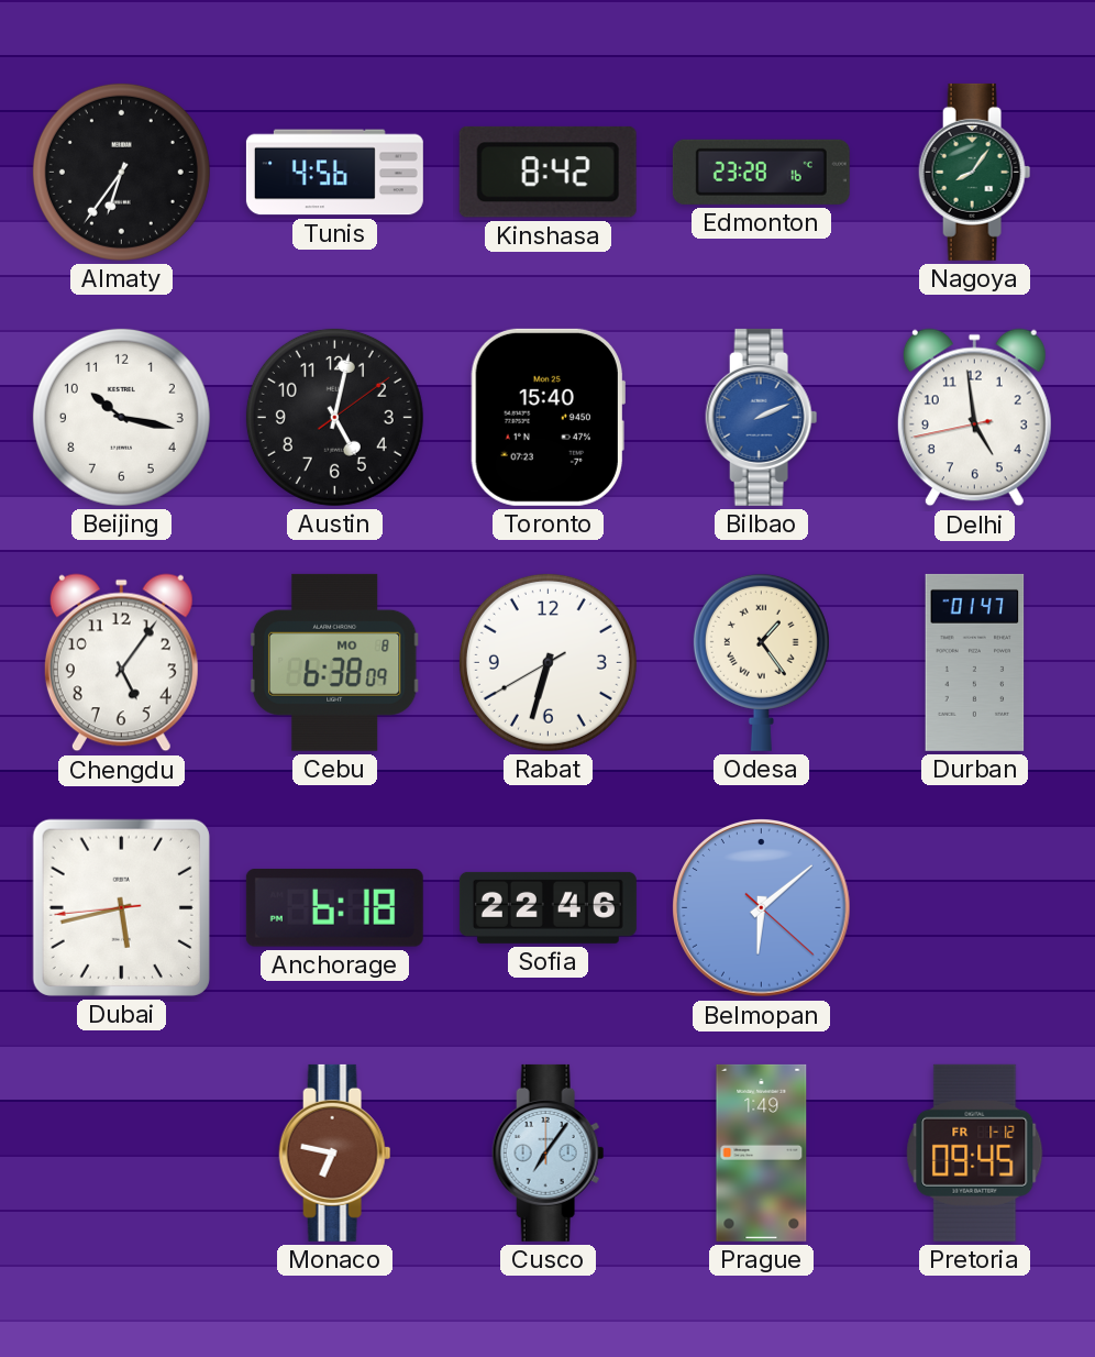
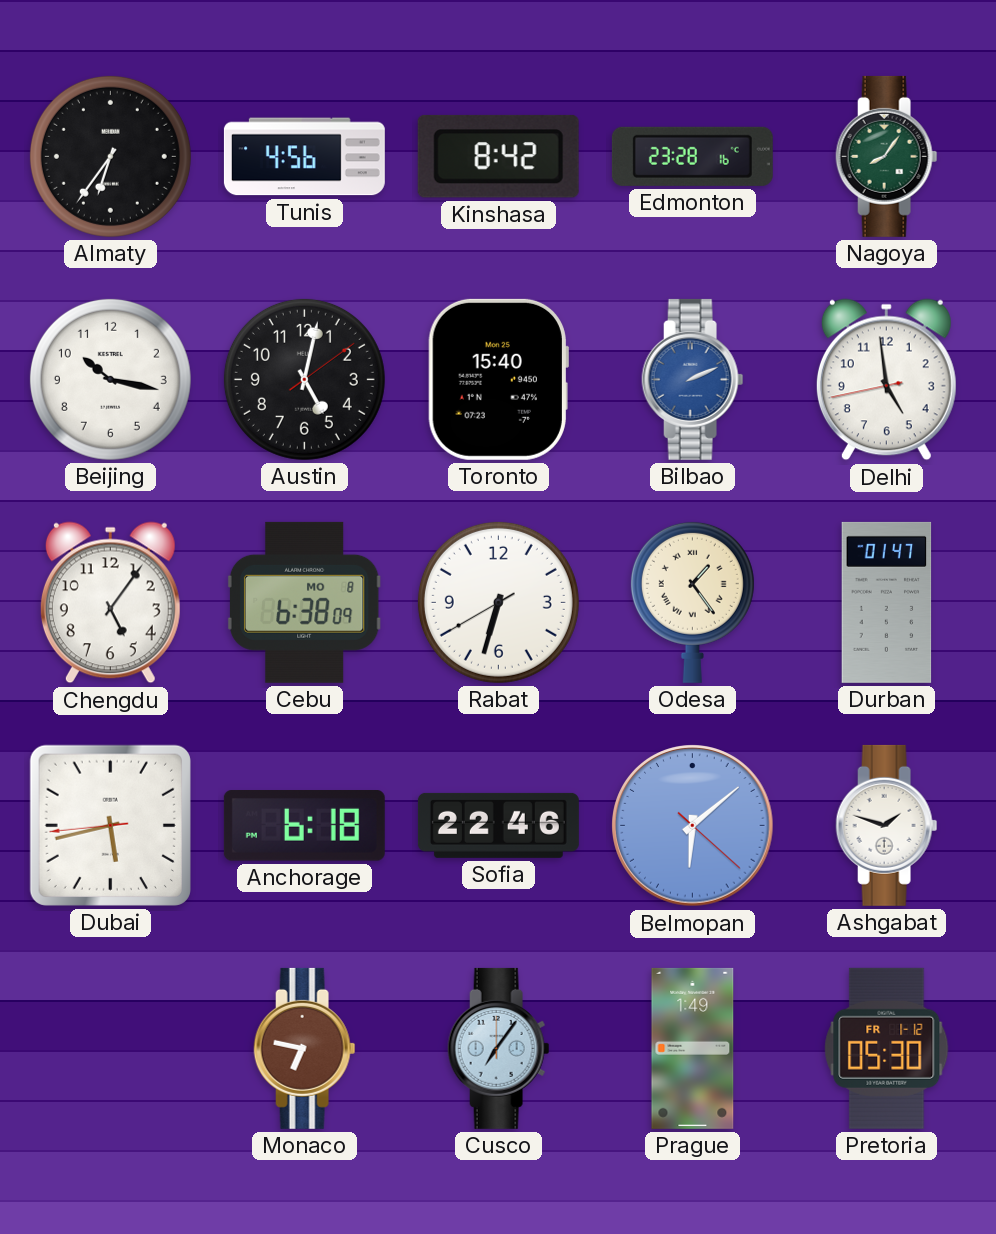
Ashgabat: none -> 1:48
Pretoria: 09:45 -> 05:30
